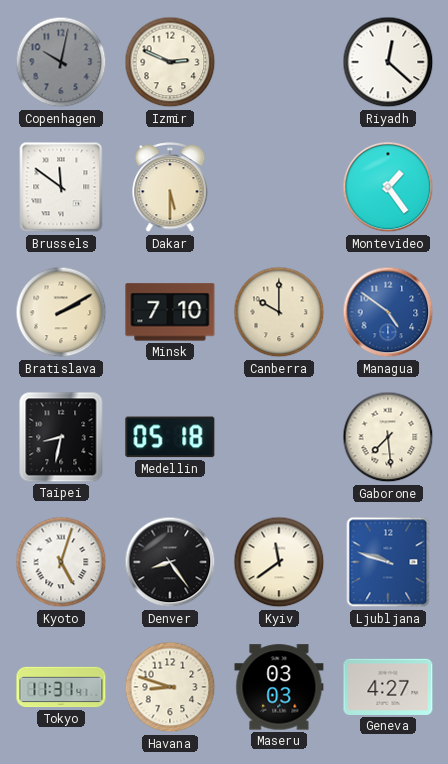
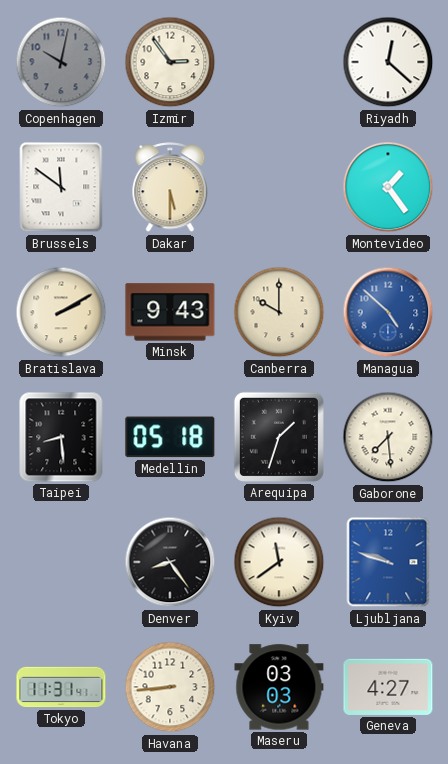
Izmir: 2:49 -> 2:54
Minsk: 7:10 -> 9:43
Managua: 4:51 -> 4:52
Taipei: 8:32 -> 8:29
Arequipa: none -> 1:33
Kyoto: 5:03 -> none
Havana: 8:48 -> 8:44
